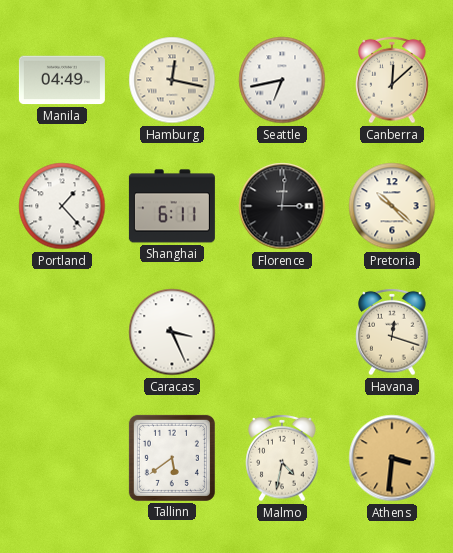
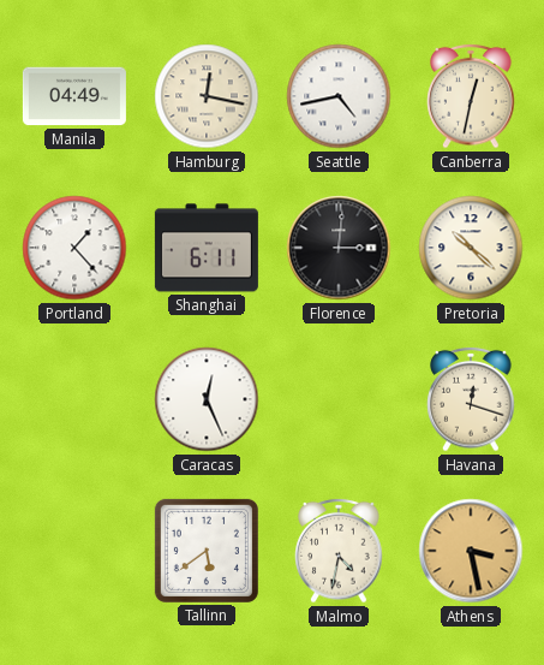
Seattle: 6:43 -> 4:43
Canberra: 12:08 -> 12:32
Caracas: 3:26 -> 12:26
Athens: 3:31 -> 3:28
